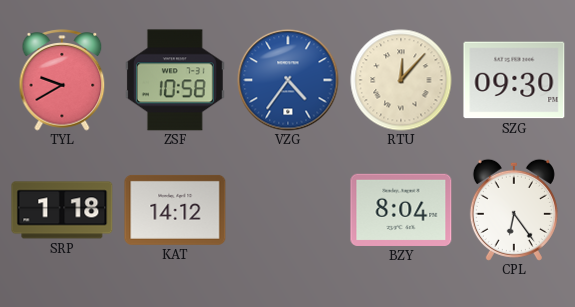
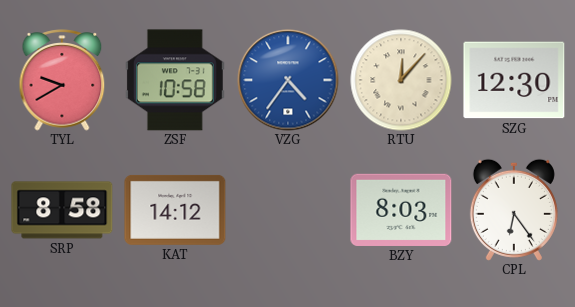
SZG: 09:30 -> 12:30
SRP: 1:18 -> 8:58
BZY: 8:04 -> 8:03
